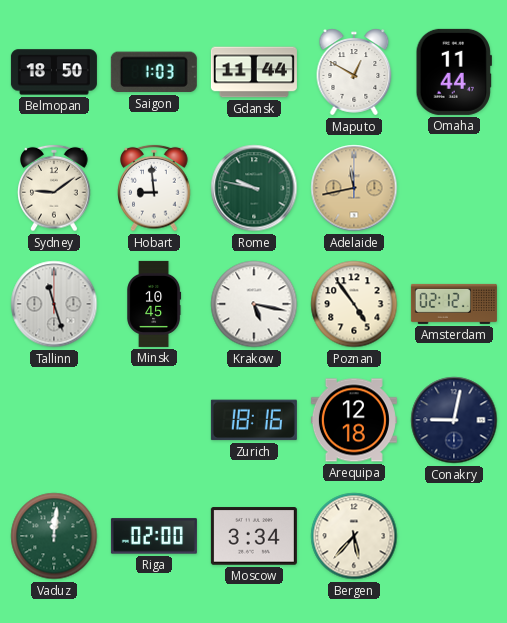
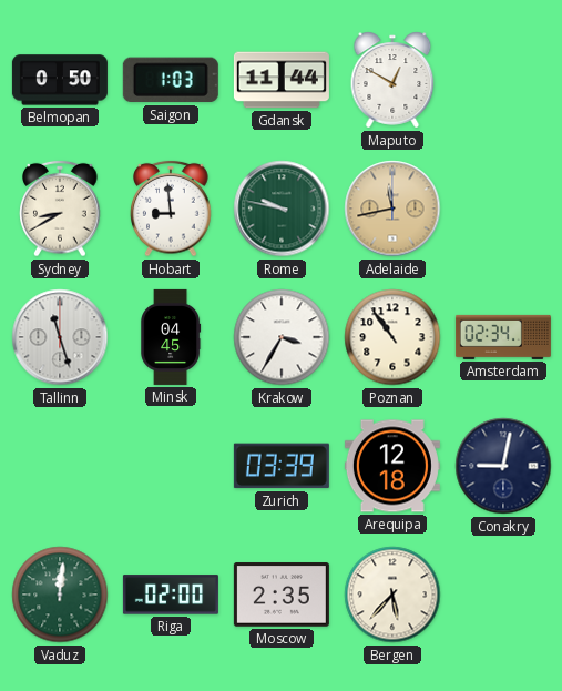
Belmopan: 18:50 -> 0:50
Omaha: 11:44 -> none
Sydney: 9:09 -> 8:40
Minsk: 10:45 -> 04:45
Krakow: 5:17 -> 3:35
Poznan: 4:54 -> 10:54
Amsterdam: 02:12 -> 02:34
Zurich: 18:16 -> 03:39
Moscow: 3:34 -> 2:35
